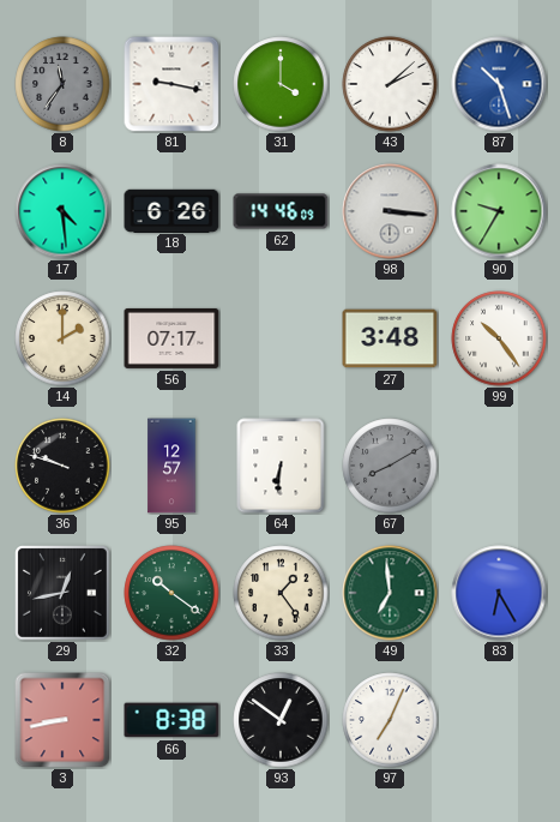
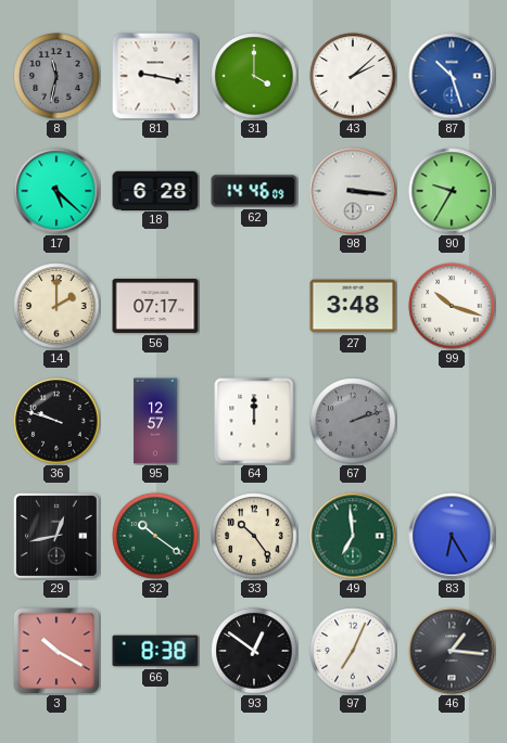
8: 11:36 -> 11:32
17: 4:29 -> 5:22
18: 6:26 -> 6:28
99: 10:24 -> 10:18
64: 6:31 -> 12:00
67: 8:10 -> 2:12
33: 1:24 -> 10:24
3: 8:43 -> 10:20
46: none -> 1:16
